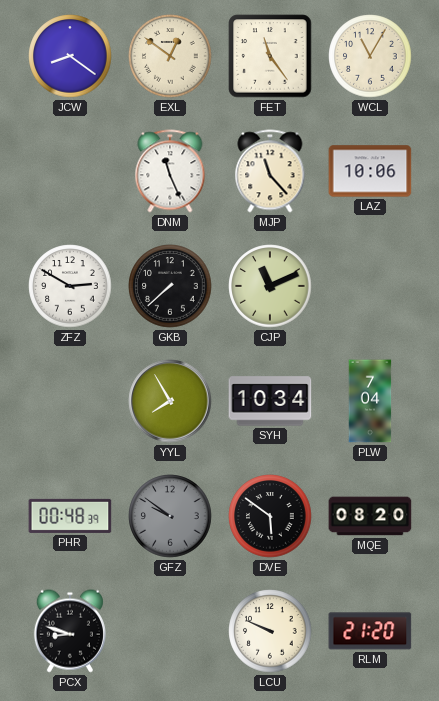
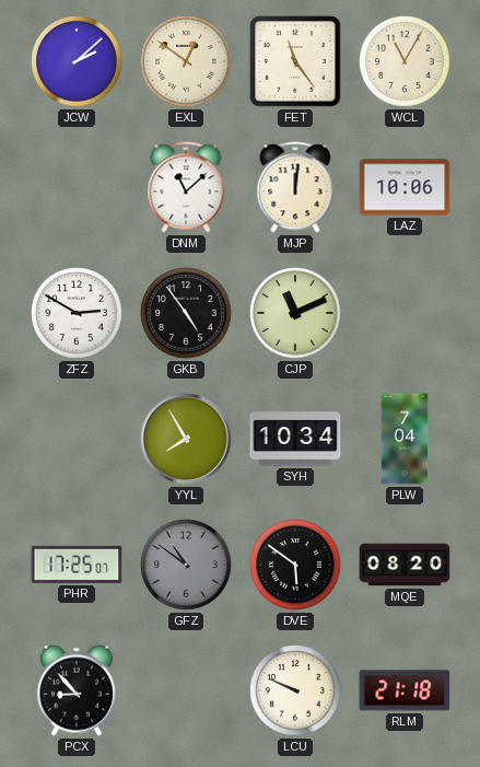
JCW: 8:21 -> 2:08
DNM: 11:26 -> 11:08
MJP: 11:23 -> 12:01
GKB: 7:38 -> 4:54
PHR: 00:48 -> 17:25
GFZ: 9:51 -> 10:51
PCX: 8:48 -> 8:53
RLM: 21:20 -> 21:18
